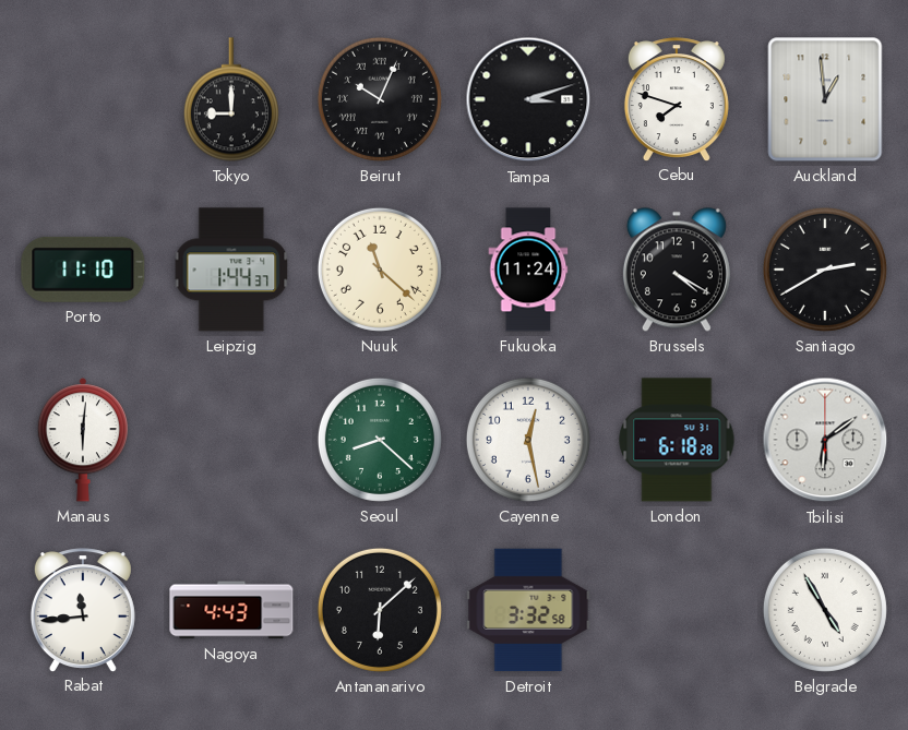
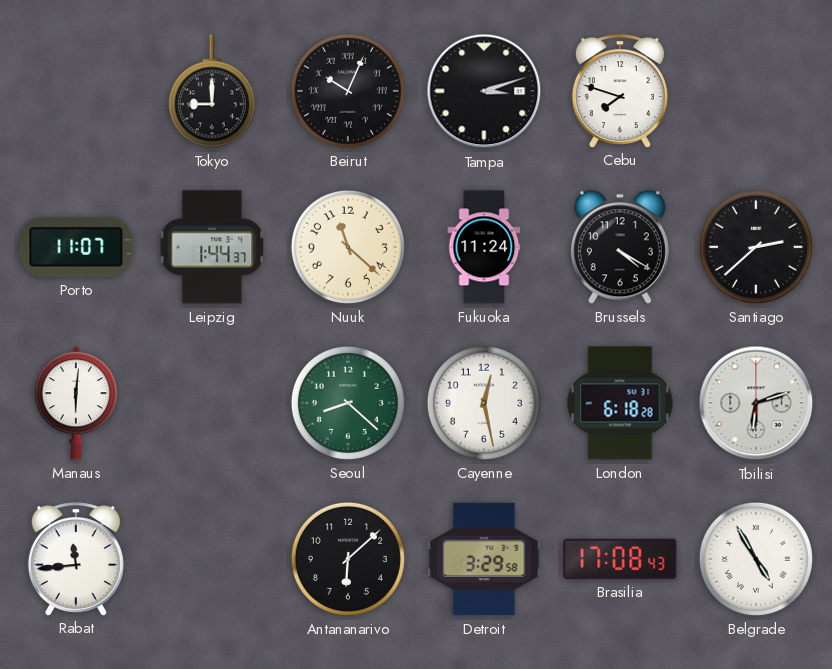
Auckland: 12:59 -> none
Porto: 11:10 -> 11:07
Santiago: 2:40 -> 2:38
Tbilisi: 6:09 -> 6:12
Nagoya: 4:43 -> none
Detroit: 3:32 -> 3:29
Brasilia: none -> 17:08
